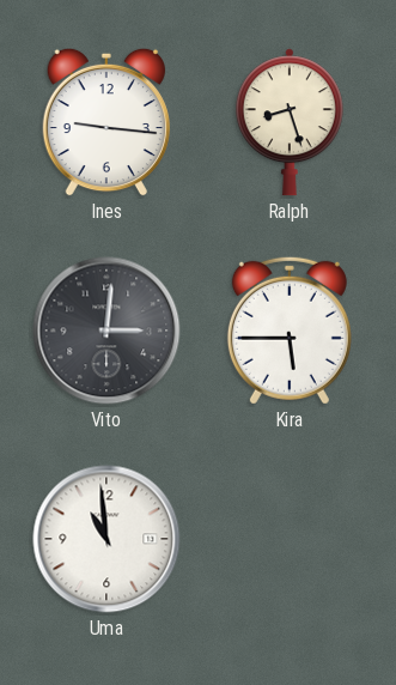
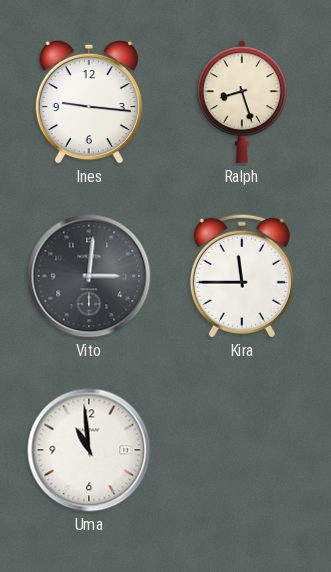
Kira: 5:45 -> 11:45
